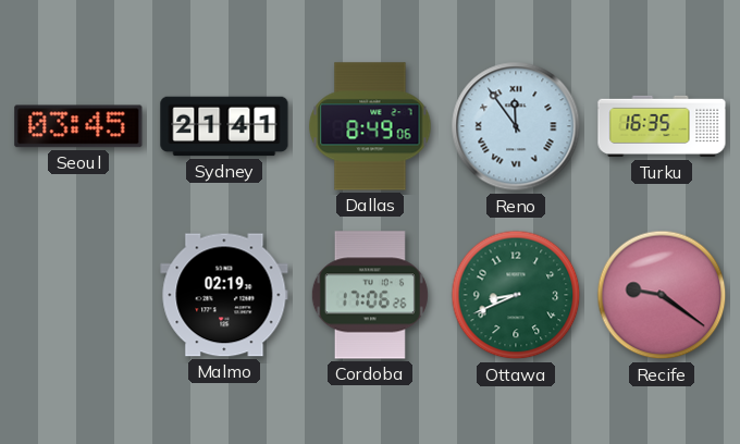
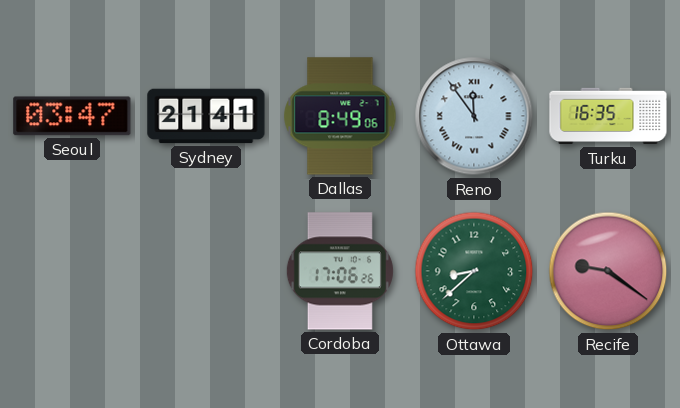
Seoul: 03:45 -> 03:47
Malmo: 02:19 -> none
Ottawa: 8:41 -> 8:38
